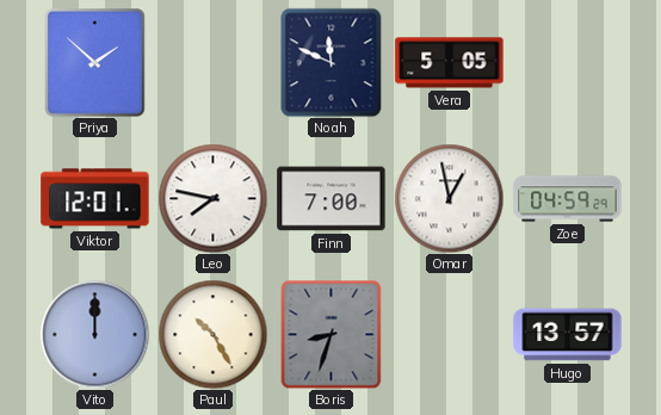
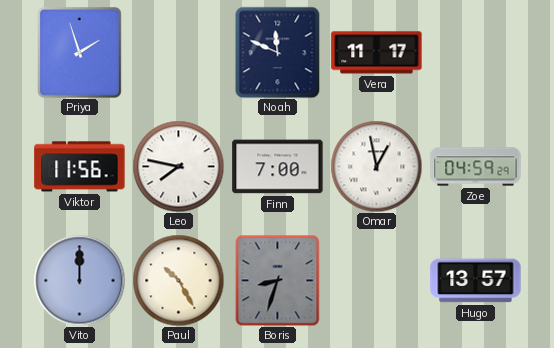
Priya: 1:52 -> 1:57
Vera: 5:05 -> 11:17
Viktor: 12:01 -> 11:56
